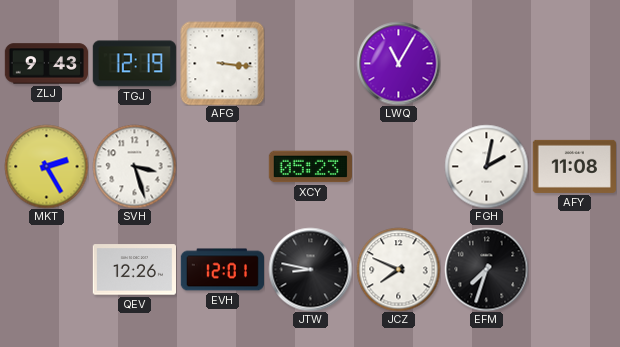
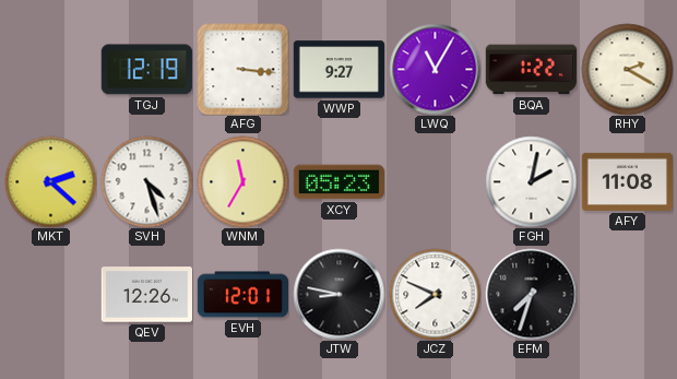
ZLJ: 9:43 -> none
WWP: none -> 9:27
BQA: none -> 1:22
RHY: none -> 2:20
MKT: 2:25 -> 2:22
SVH: 3:27 -> 4:27
WNM: none -> 11:35
